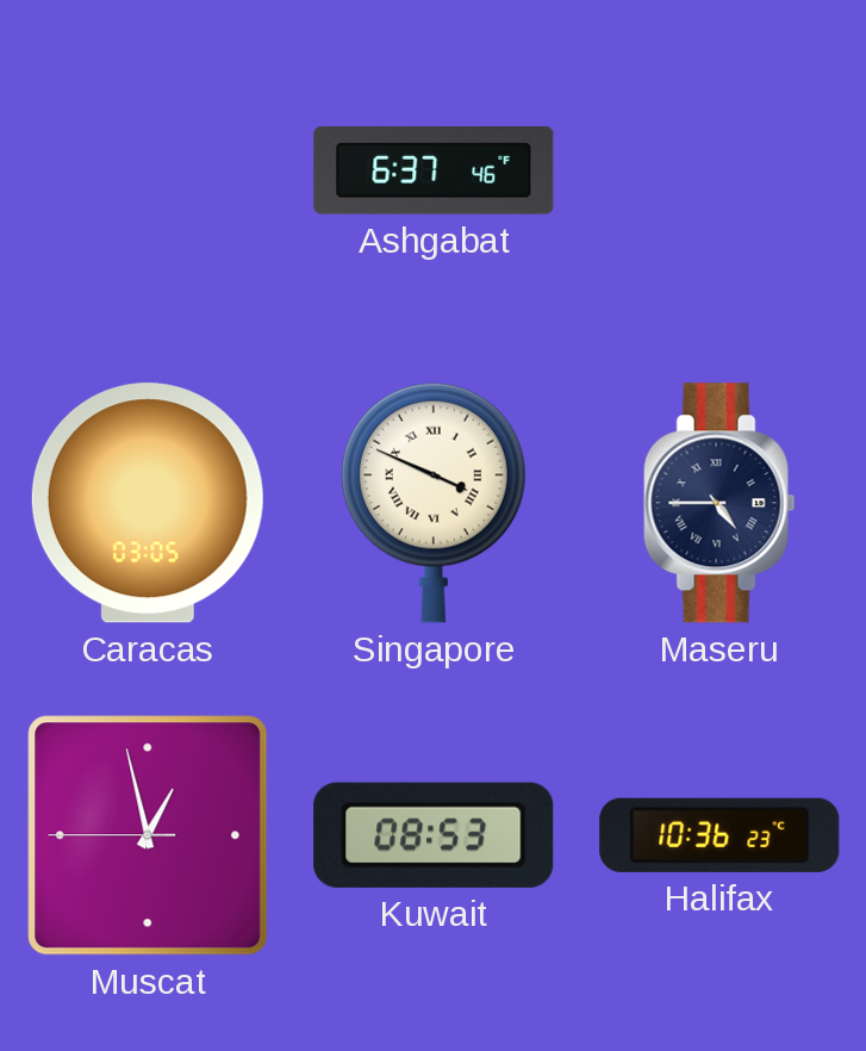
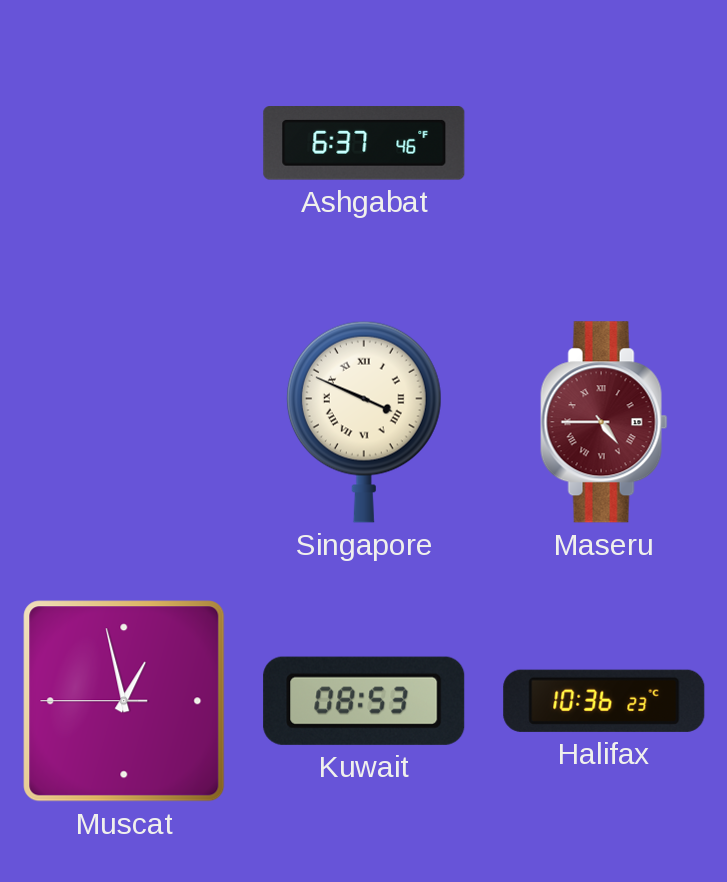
Caracas: 03:05 -> none
Maseru dial: navy -> burgundy
